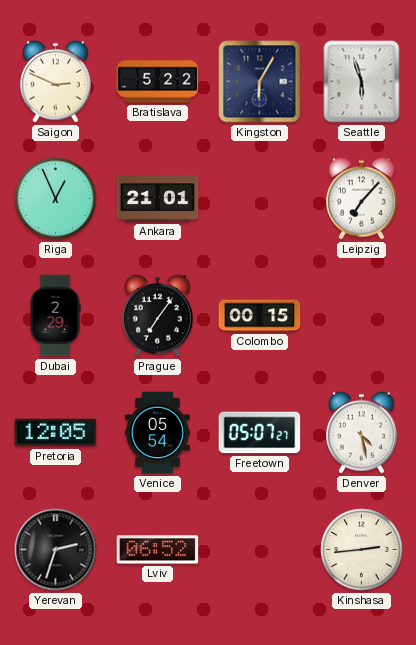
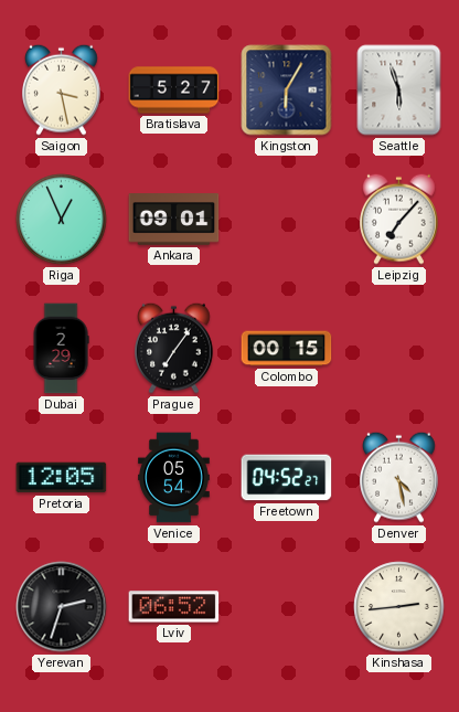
Saigon: 2:49 -> 3:28
Bratislava: 5:22 -> 5:27
Ankara: 21:01 -> 09:01
Freetown: 05:07 -> 04:52
